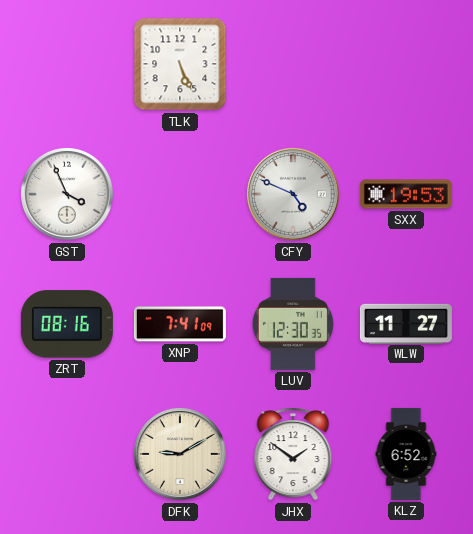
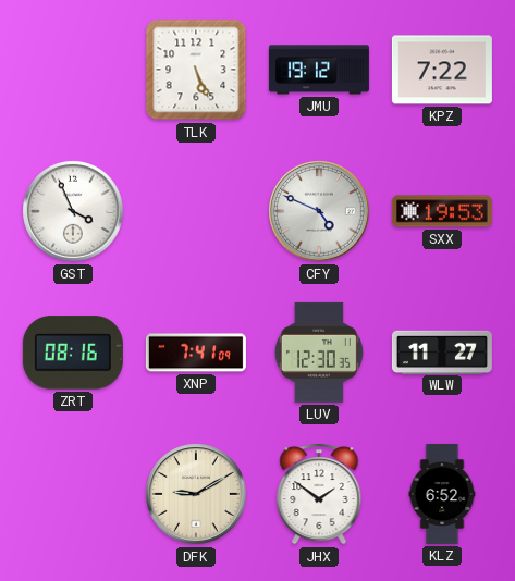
JMU: none -> 19:12
KPZ: none -> 7:22
